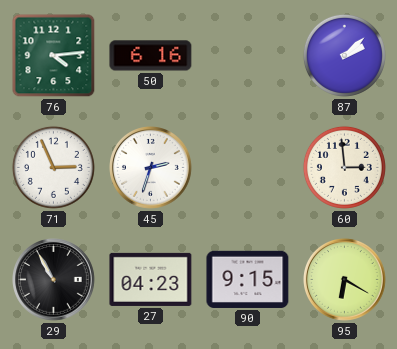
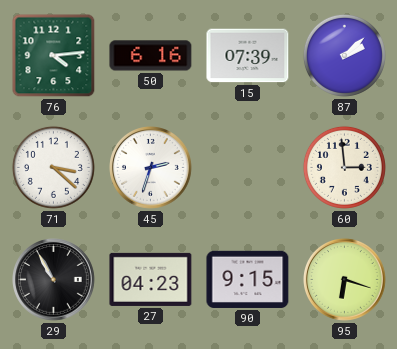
15: none -> 07:39
71: 2:56 -> 3:22
95: 6:20 -> 6:18
